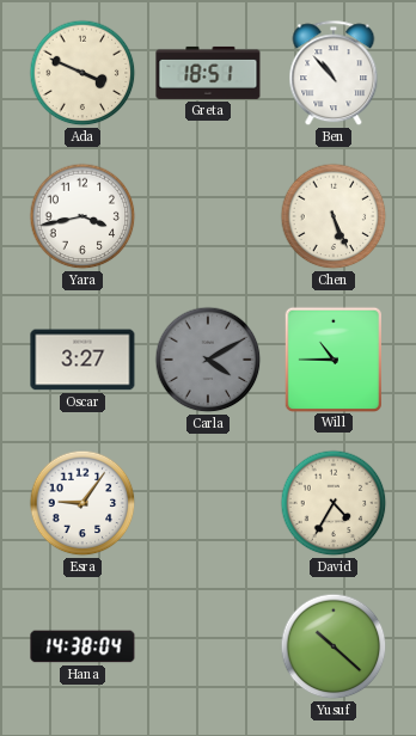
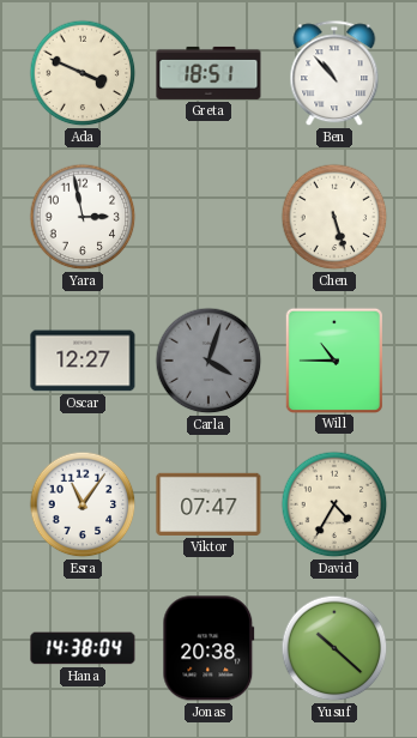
Yara: 3:43 -> 2:58
Chen: 5:26 -> 5:27
Oscar: 3:27 -> 12:27
Carla: 4:10 -> 4:03
Esra: 9:06 -> 11:06
Viktor: none -> 07:47
Jonas: none -> 20:38
